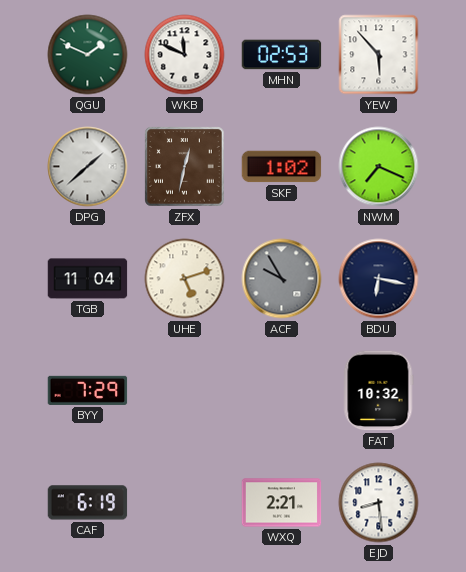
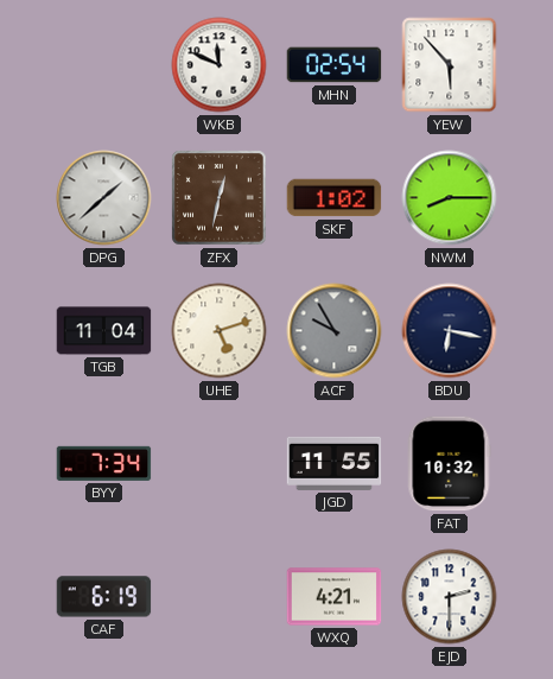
QGU: 1:49 -> none
MHN: 02:53 -> 02:54
NWM: 7:19 -> 8:15
BYY: 7:29 -> 7:34
JGD: none -> 11:55
WXQ: 2:21 -> 4:21
EJD: 8:29 -> 2:30
